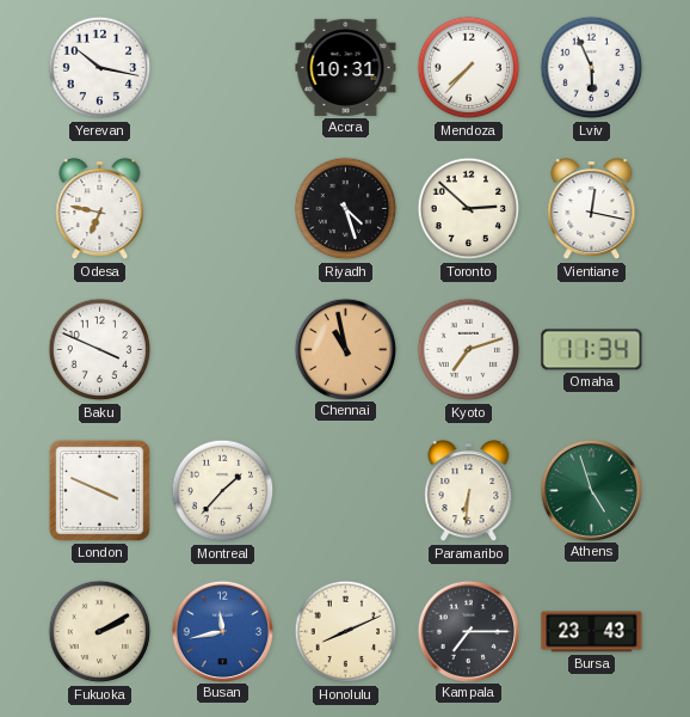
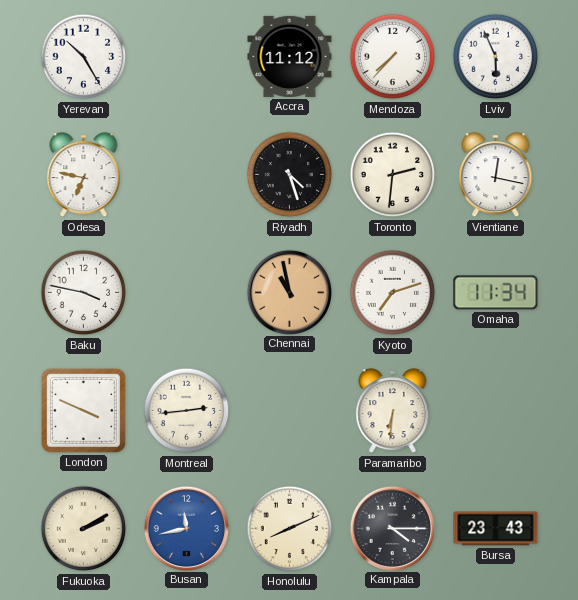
Yerevan: 10:17 -> 10:25
Accra: 10:31 -> 11:12
Toronto: 2:52 -> 2:31
Baku: 3:49 -> 3:47
Montreal: 1:37 -> 2:44
Athens: 4:57 -> none
Kampala: 7:15 -> 4:15
